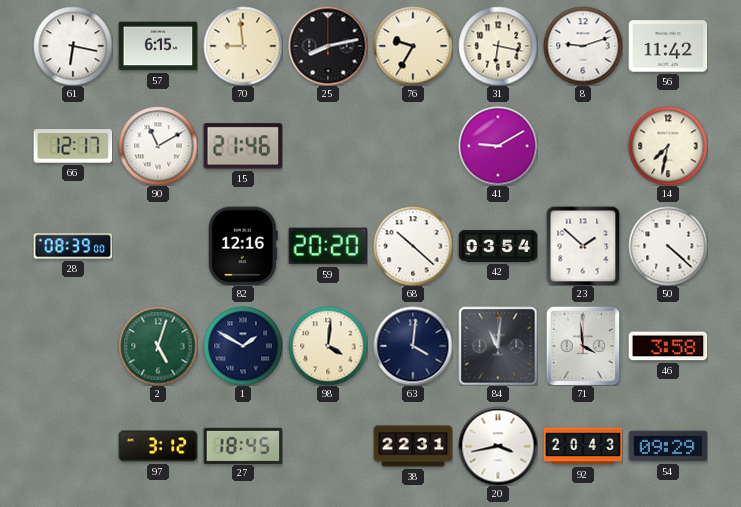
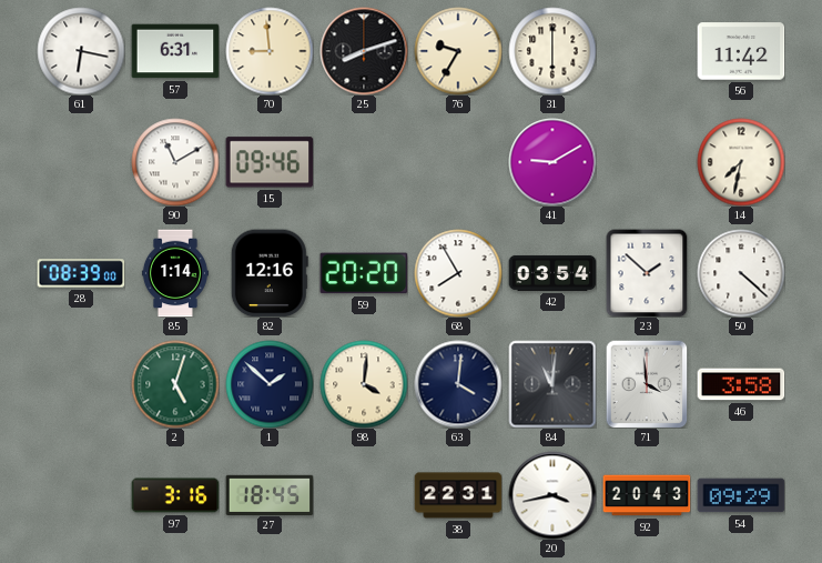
57: 6:15 -> 6:31
25: 8:13 -> 8:12
31: 6:17 -> 6:00
8: 9:12 -> none
66: 12:17 -> none
15: 21:46 -> 09:46
85: none -> 1:14
68: 10:22 -> 7:55
1: 1:50 -> 1:52
97: 3:12 -> 3:16
